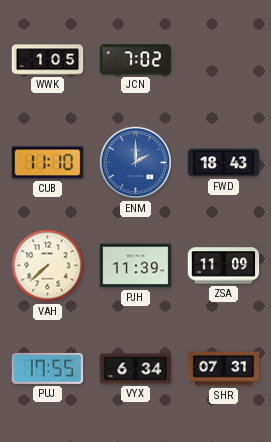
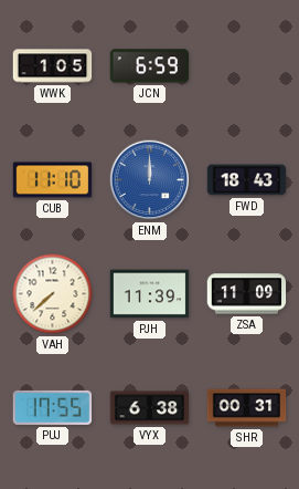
JCN: 7:02 -> 6:59
ENM: 2:00 -> 12:00
VYX: 6:34 -> 6:38
SHR: 07:31 -> 00:31
